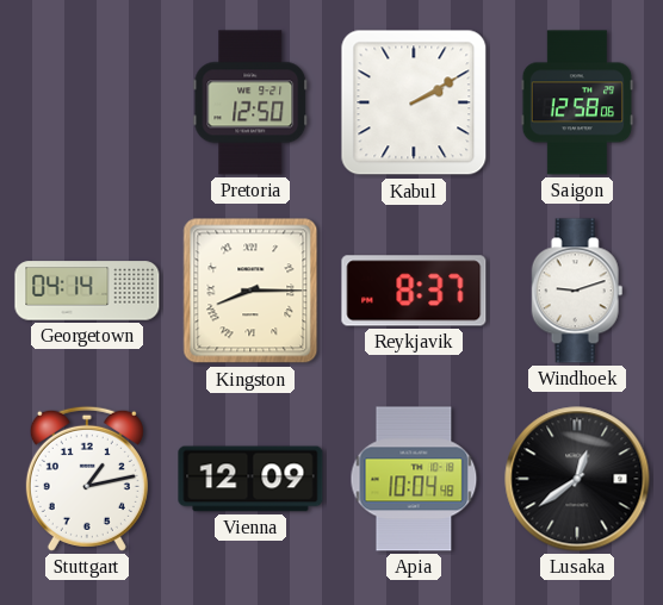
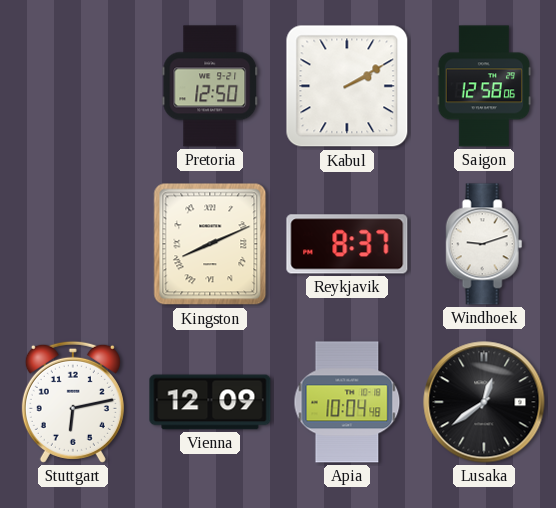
Georgetown: 04:14 -> none
Kingston: 8:15 -> 8:11
Stuttgart: 1:13 -> 6:13
